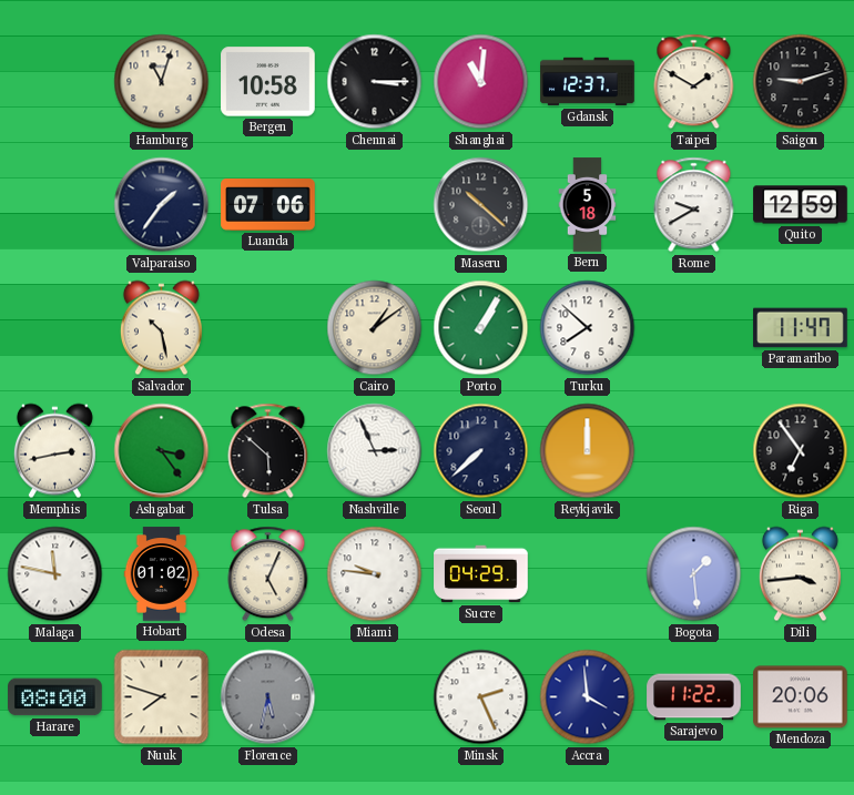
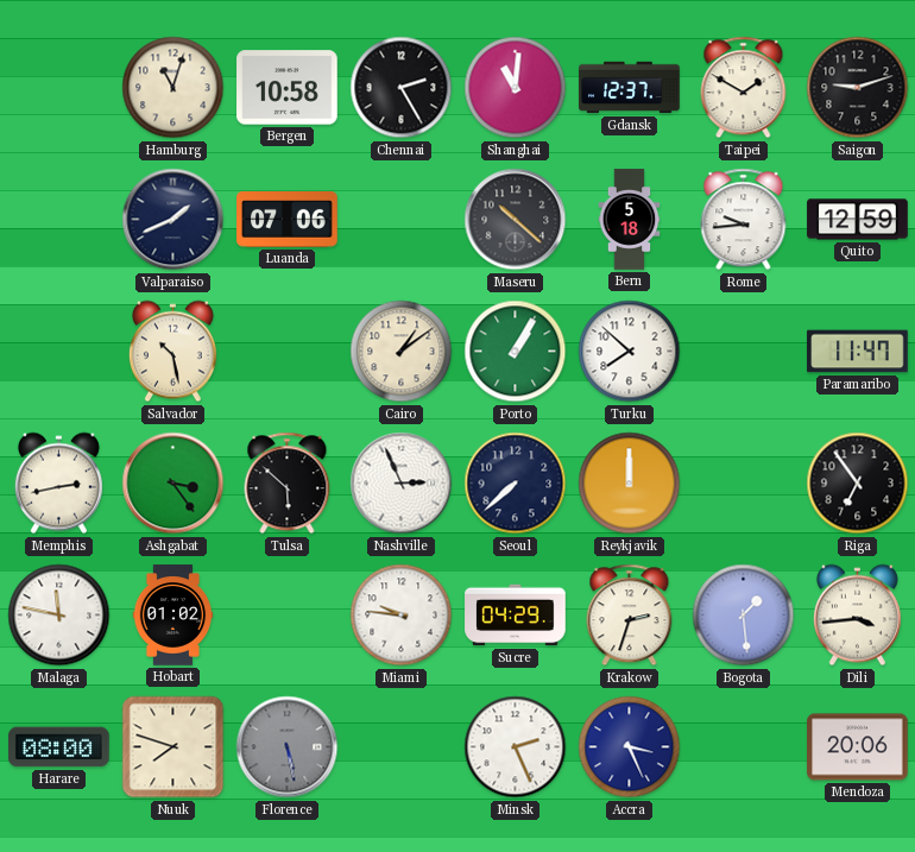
Chennai: 3:15 -> 2:25
Valparaiso: 1:36 -> 1:41
Rome: 9:40 -> 9:44
Odesa: 5:04 -> none
Krakow: none -> 2:33
Florence: 5:32 -> 5:28
Accra: 3:59 -> 3:26
Sarajevo: 11:22 -> none
